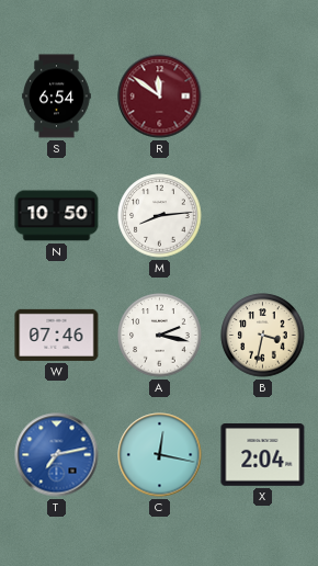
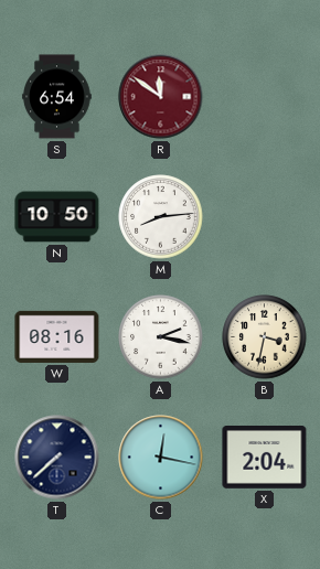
W: 07:46 -> 08:16
T: 7:13 -> 7:38
T dial: blue -> navy
